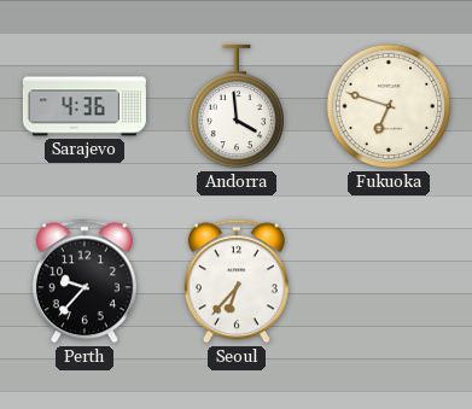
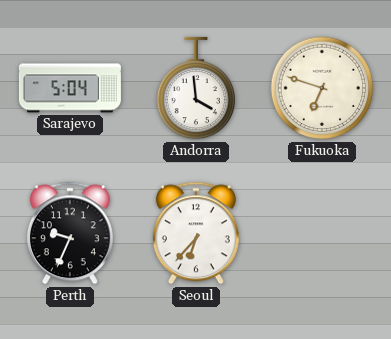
Sarajevo: 4:36 -> 5:04
Perth: 9:37 -> 9:34
